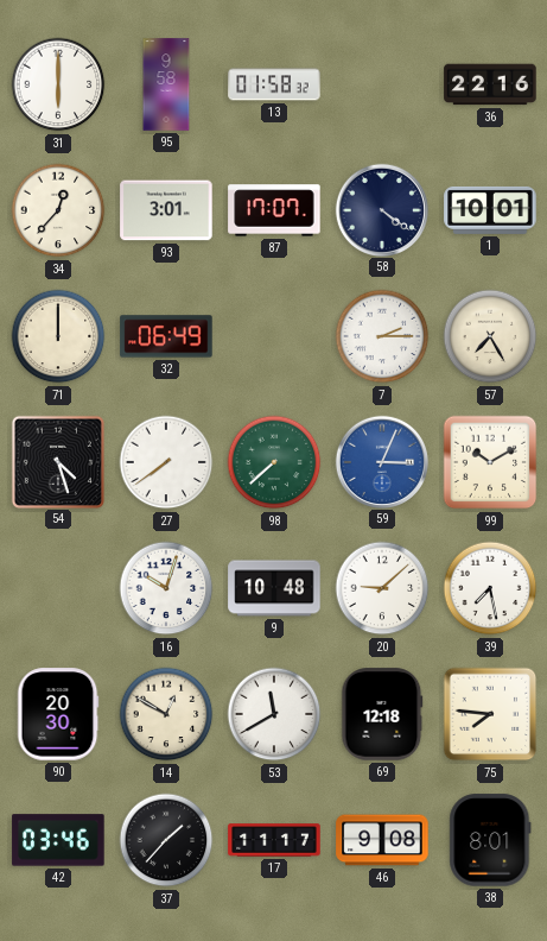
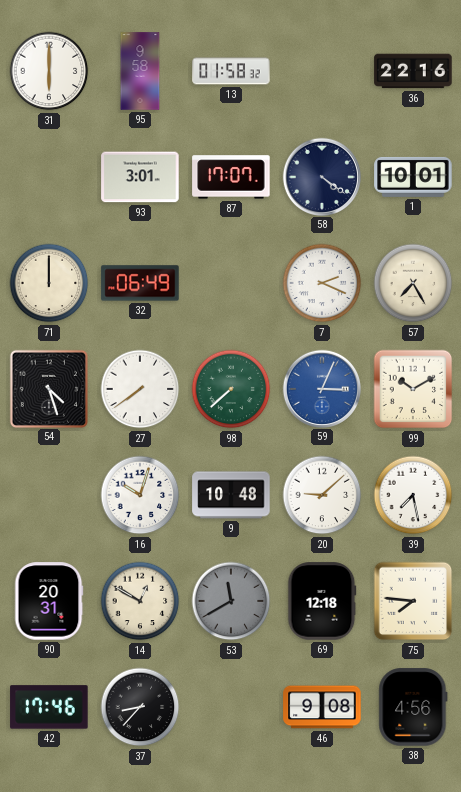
34: 12:37 -> none
7: 2:15 -> 2:19
90: 20:30 -> 20:31
53 dial: white -> grey
42: 03:46 -> 17:46
37: 1:37 -> 8:37
17: 11:17 -> none
38: 8:01 -> 4:56
